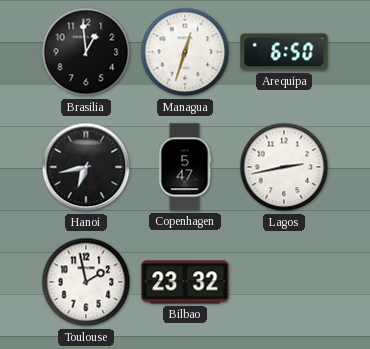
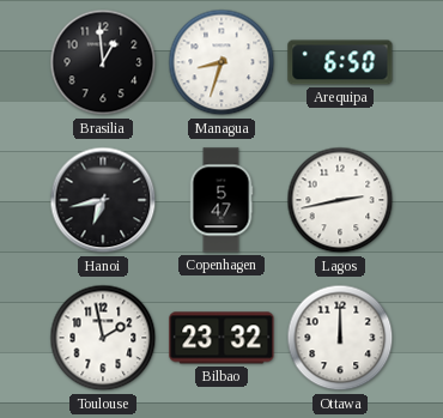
Managua: 12:33 -> 8:33
Ottawa: none -> 12:00
